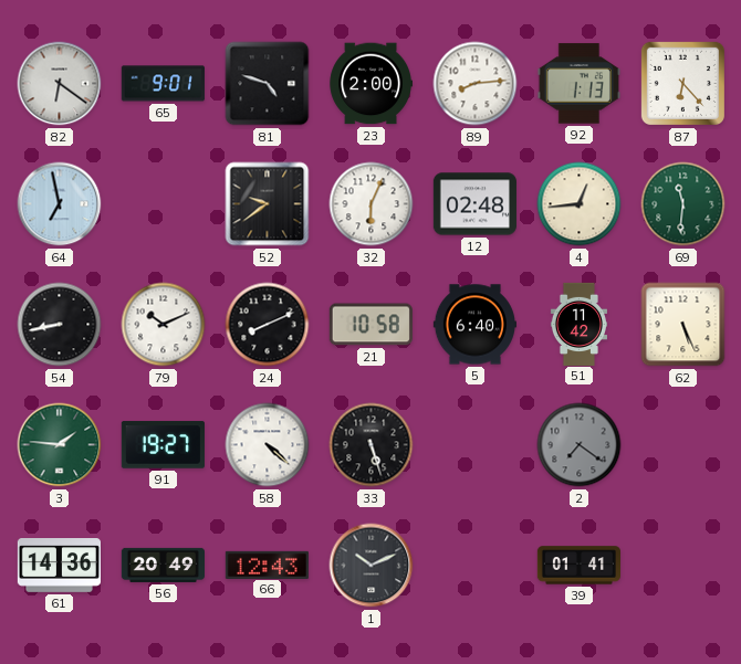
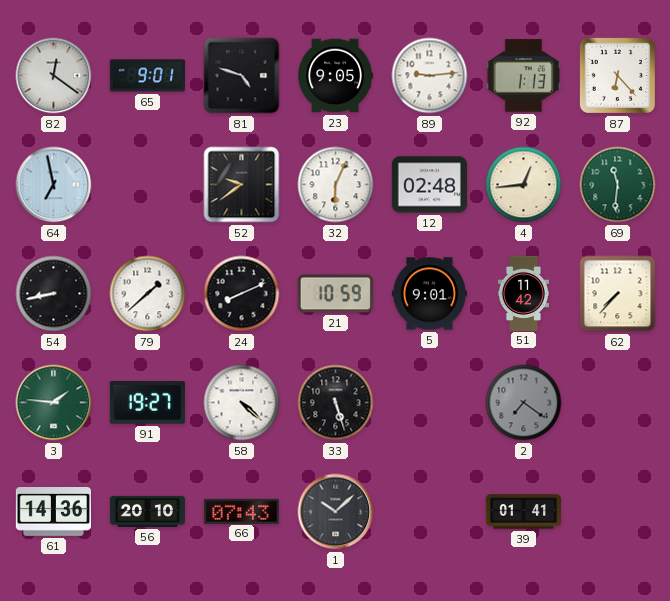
82: 6:21 -> 12:21
23: 2:00 -> 9:05
89: 8:14 -> 9:14
79: 10:11 -> 1:38
21: 10:58 -> 10:59
5: 6:40 -> 9:01
62: 5:26 -> 7:37
56: 20:49 -> 20:10
66: 12:43 -> 07:43
1: 10:11 -> 10:08
